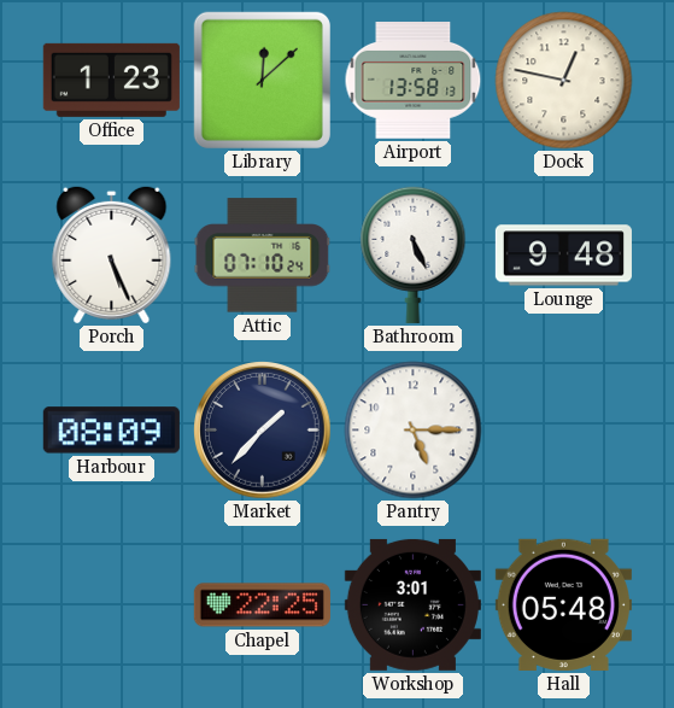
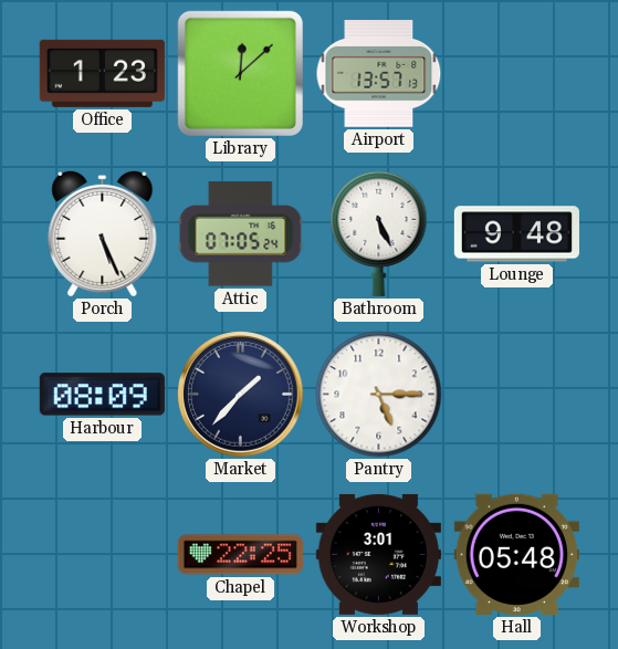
Airport: 13:58 -> 13:57
Dock: 12:47 -> none
Attic: 07:10 -> 07:05
